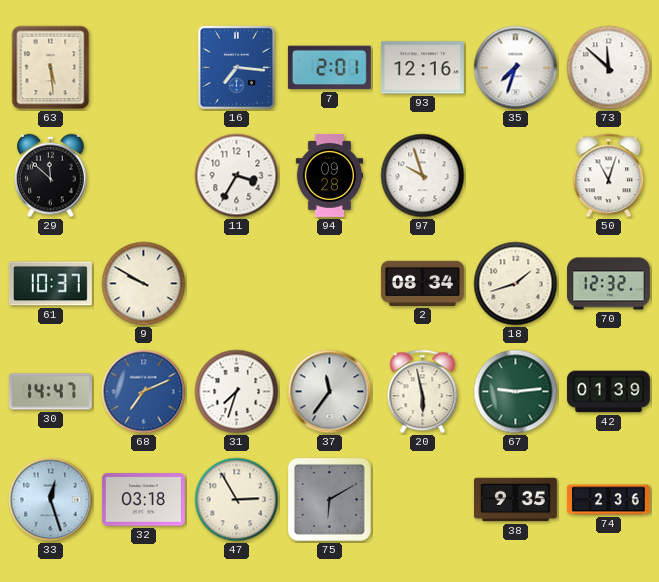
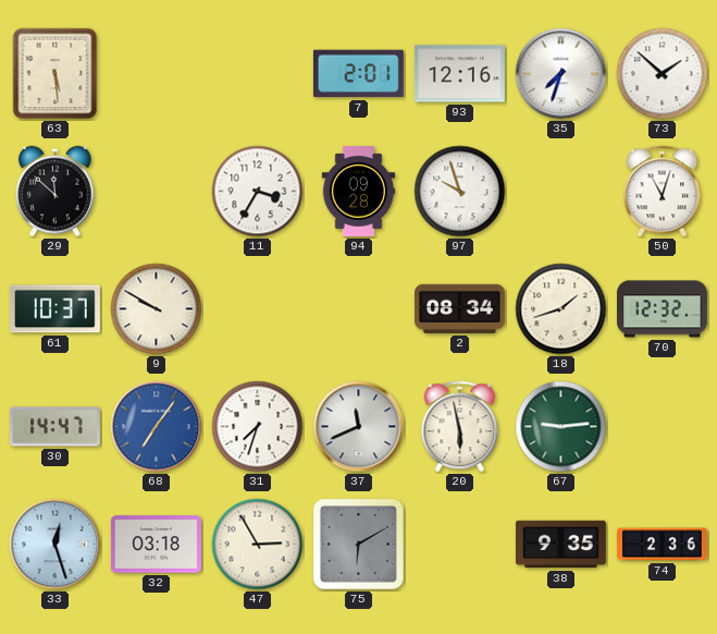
16: 7:16 -> none
73: 11:52 -> 1:52
68: 7:11 -> 7:06
37: 11:36 -> 11:41
42: 01:39 -> none
